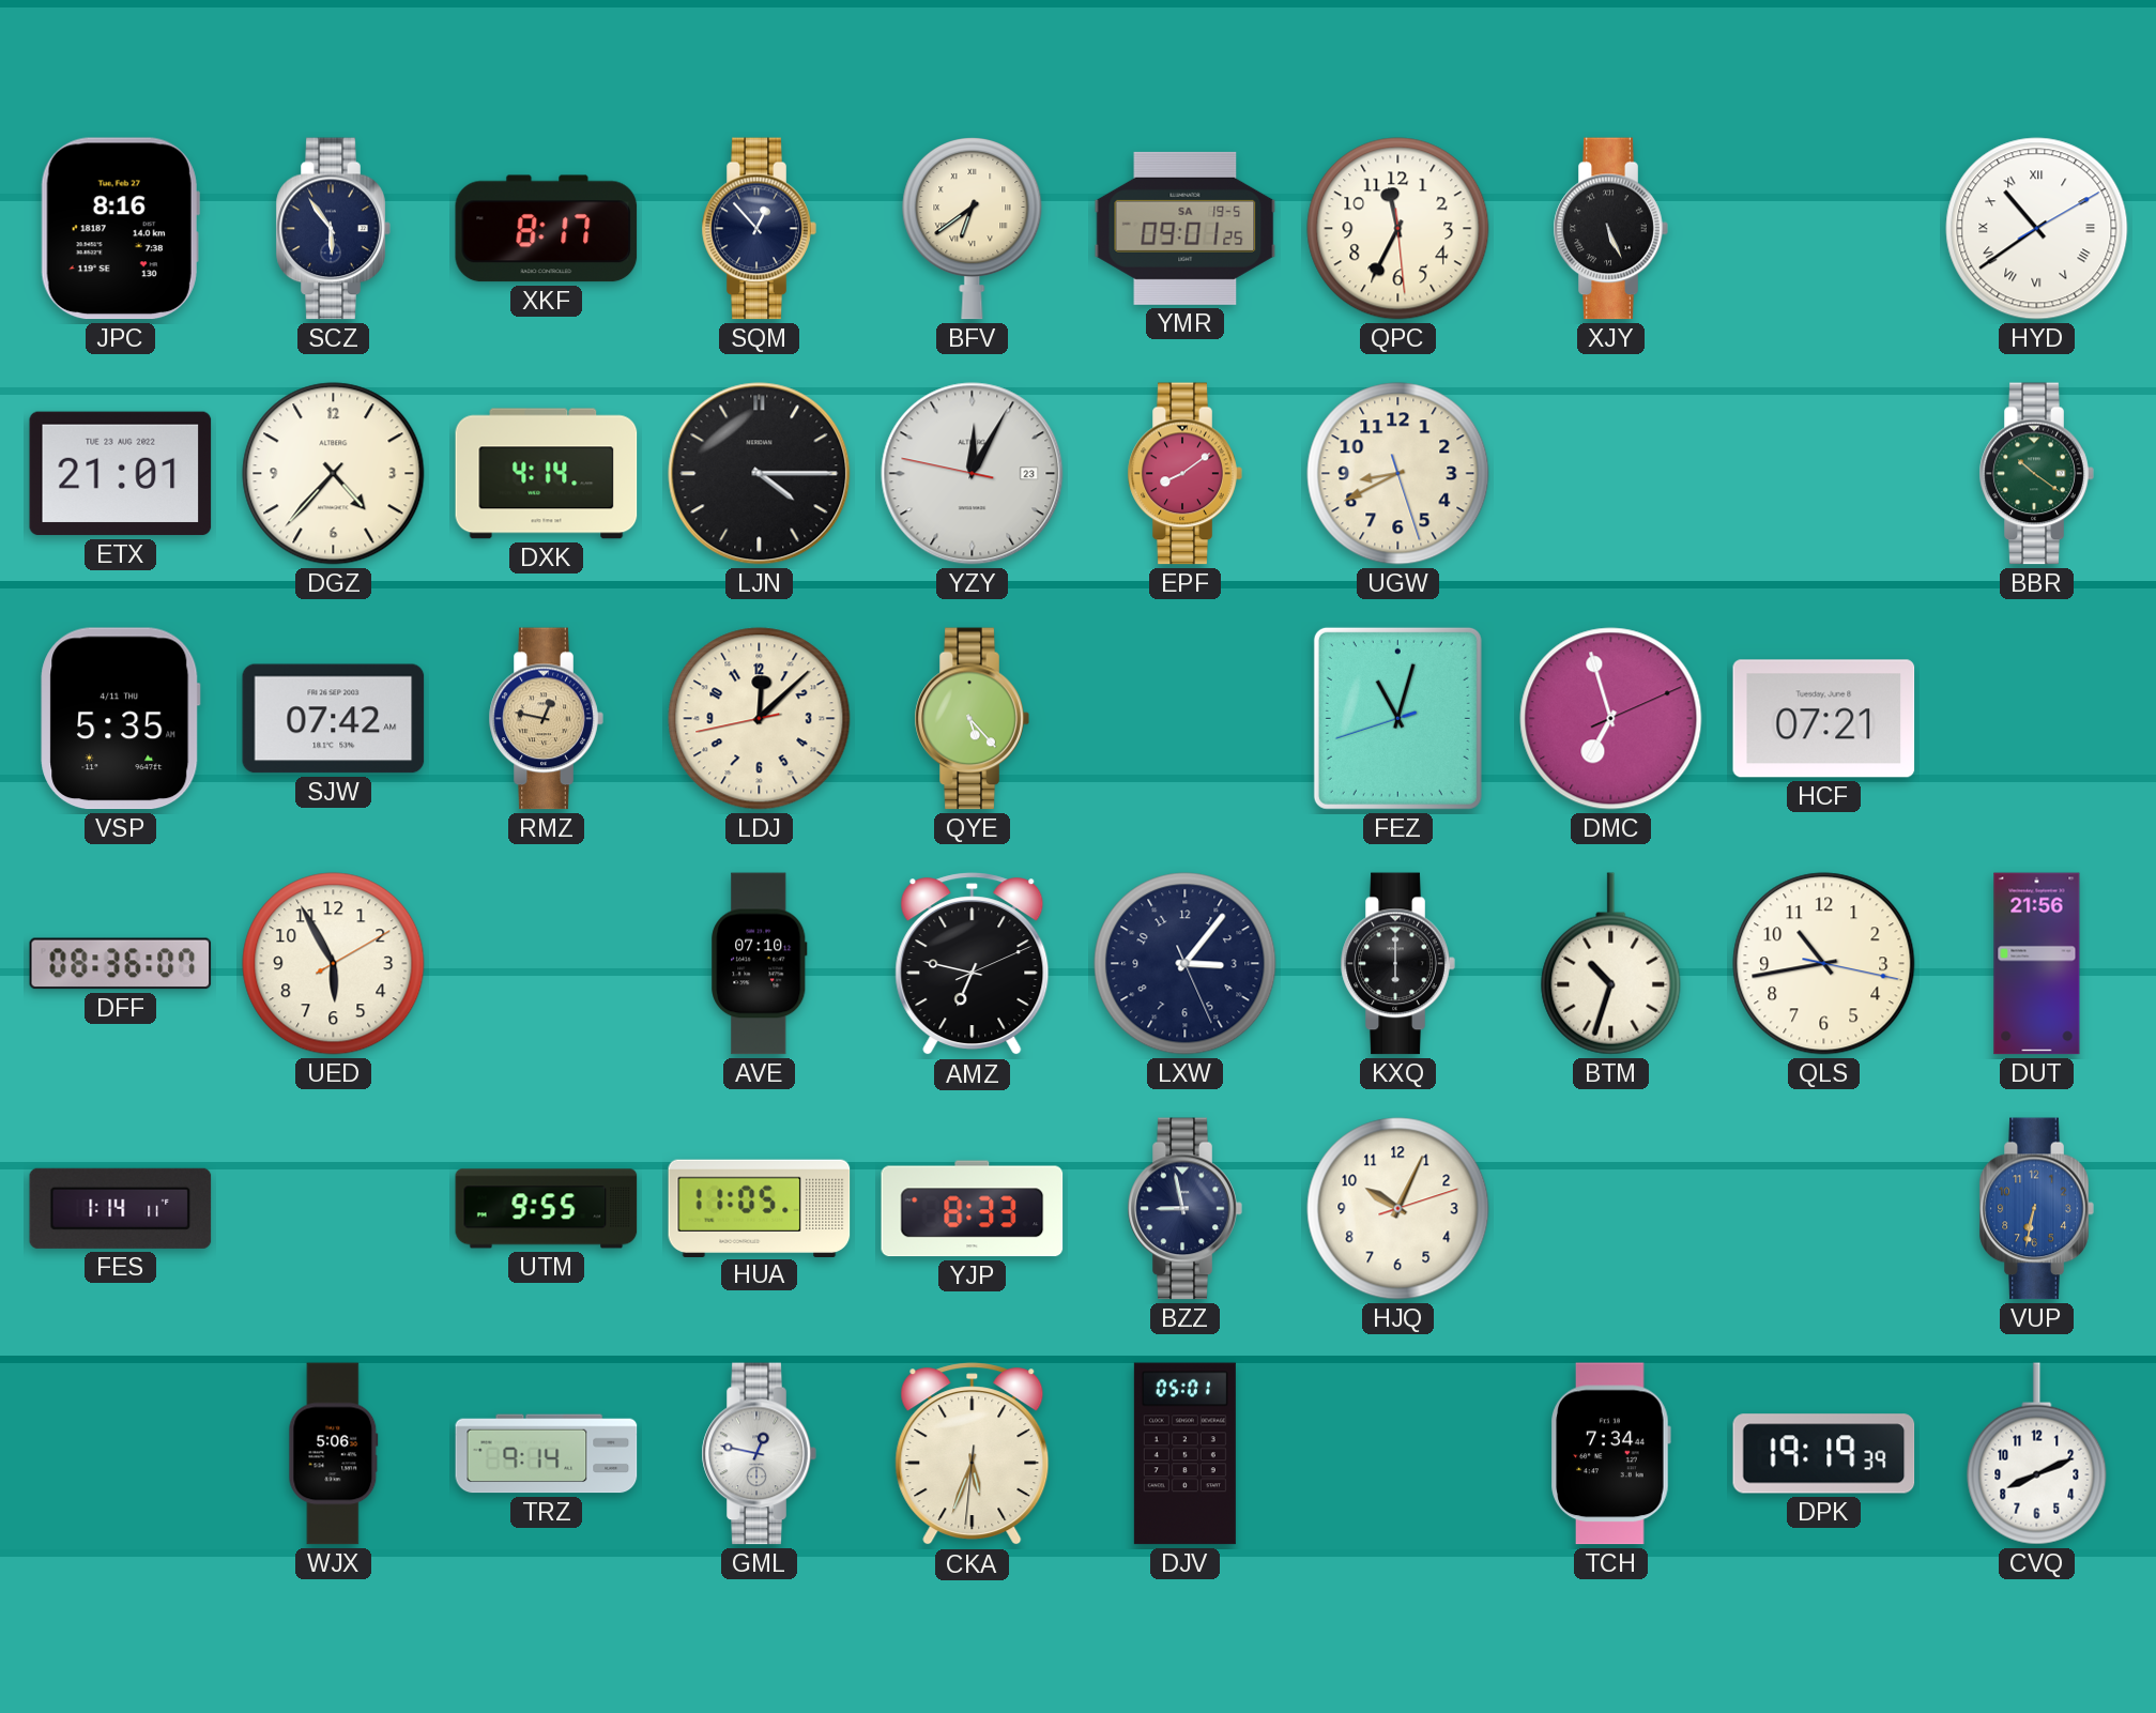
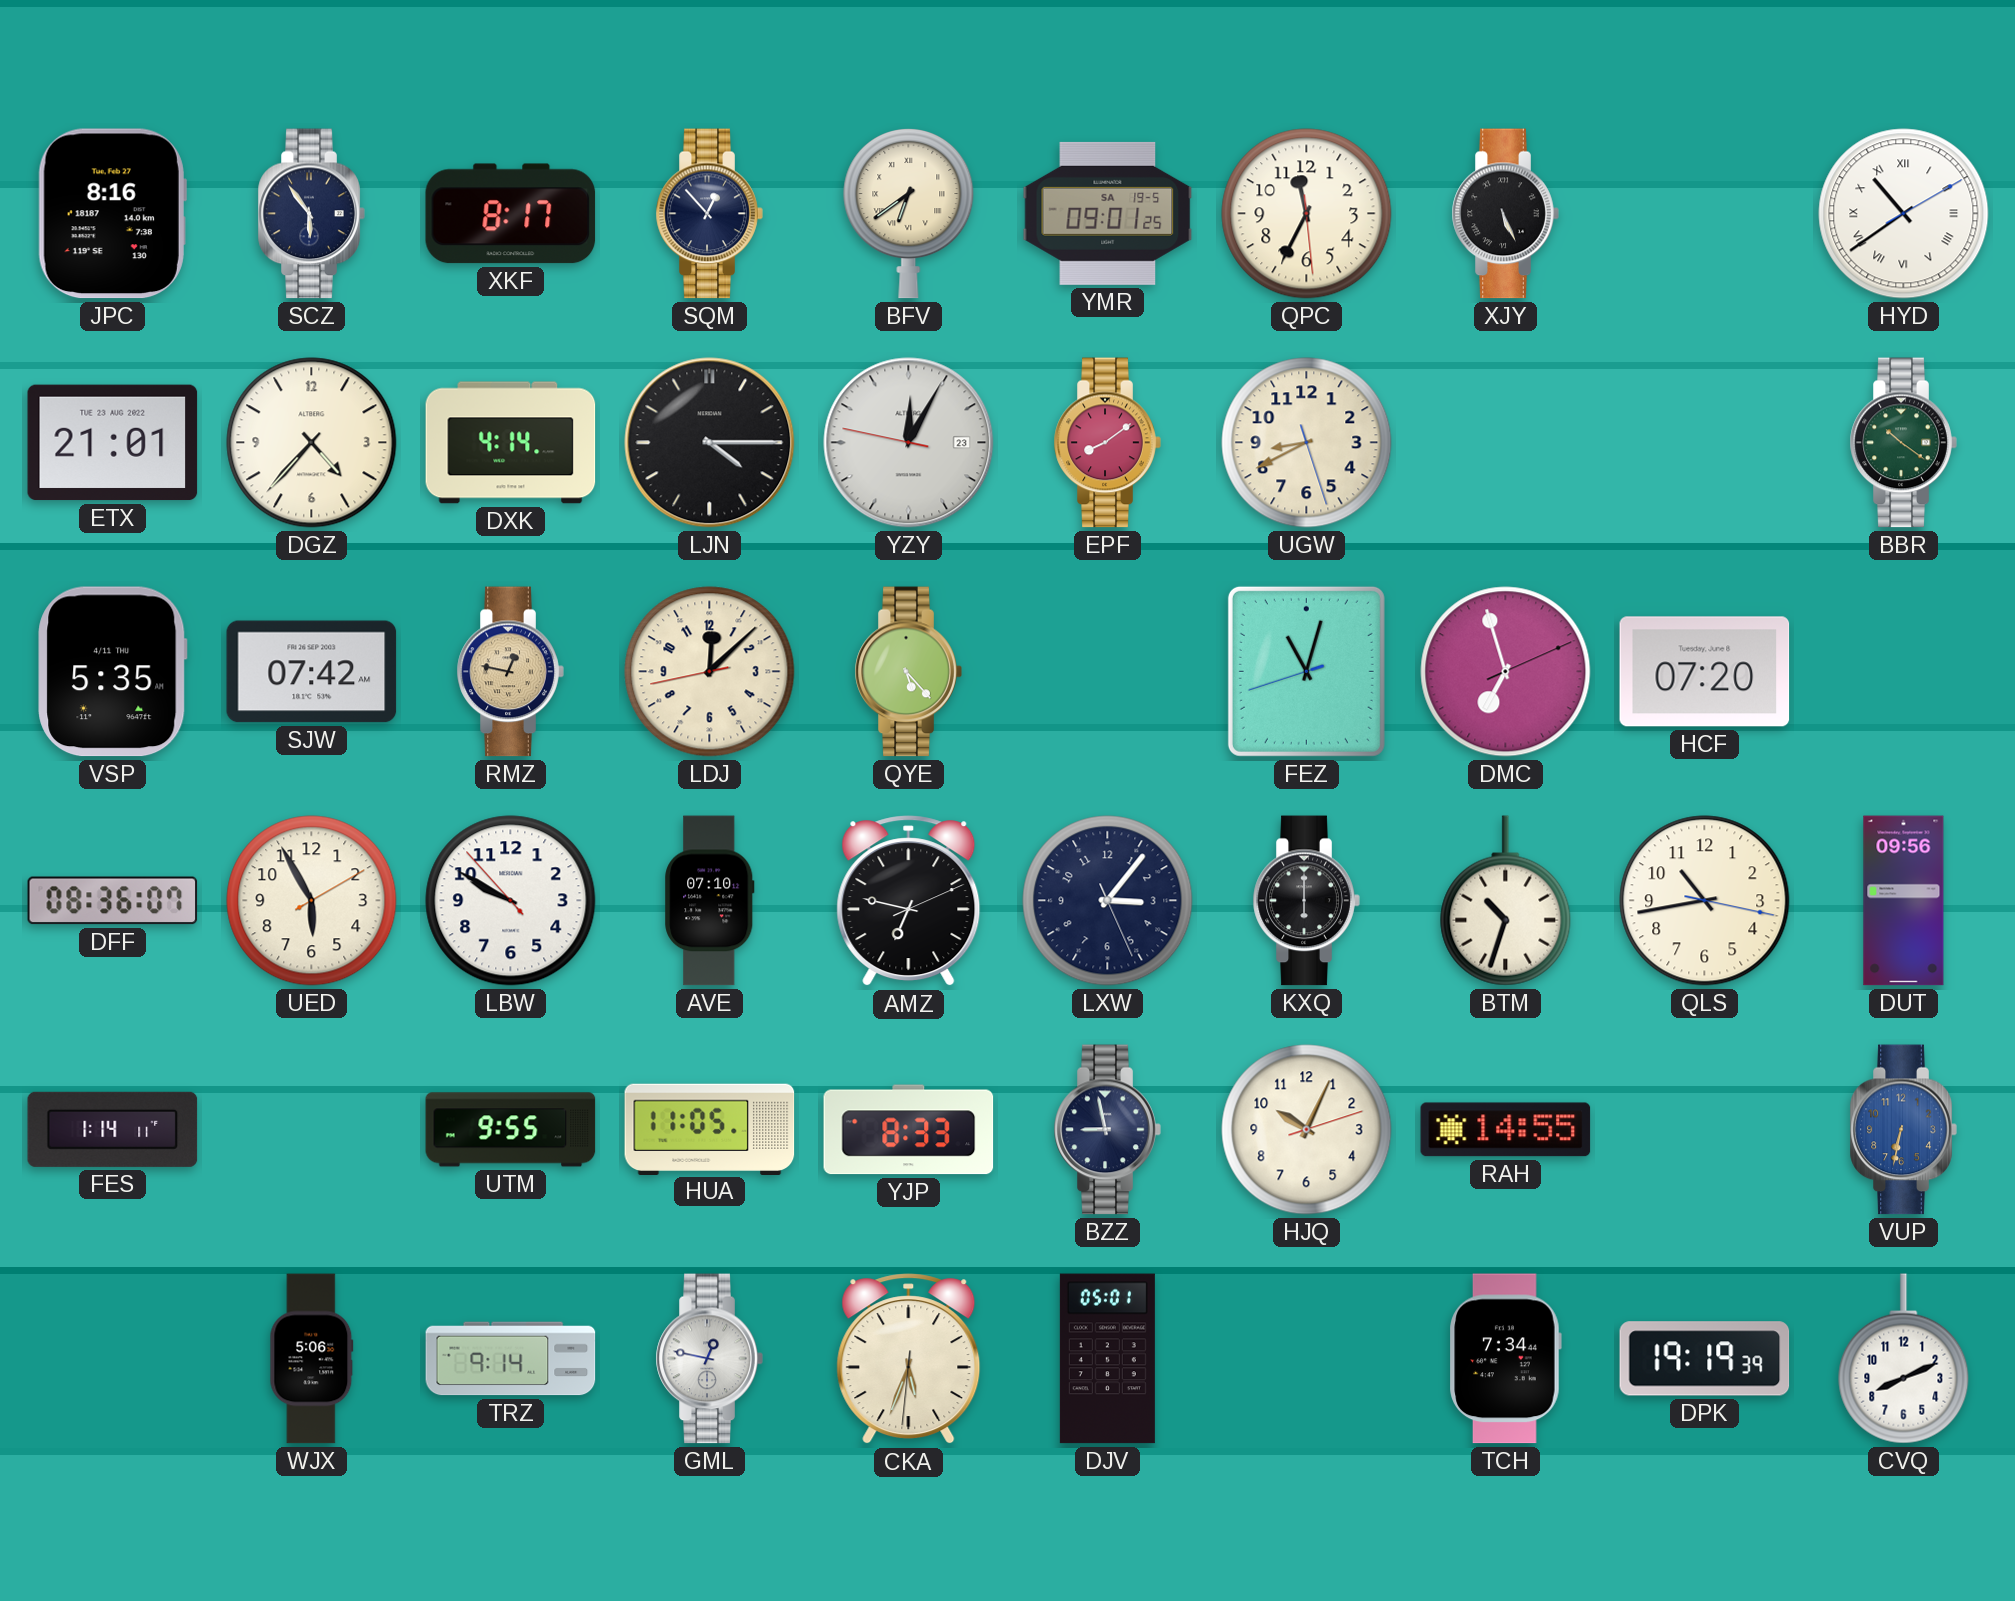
HCF: 07:21 -> 07:20
LBW: none -> 9:49
DUT: 21:56 -> 09:56
RAH: none -> 14:55
